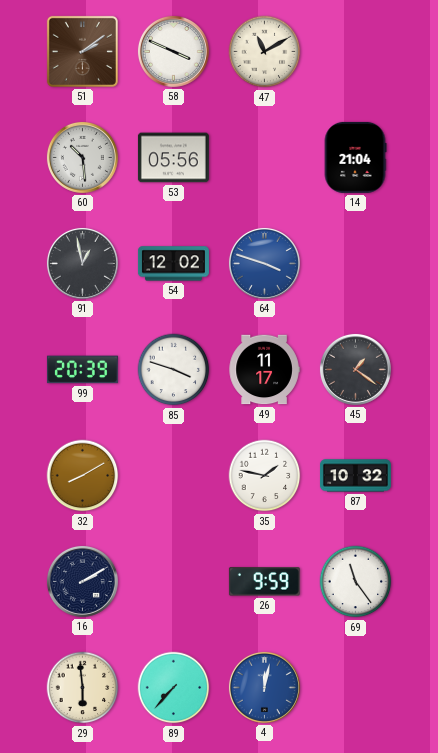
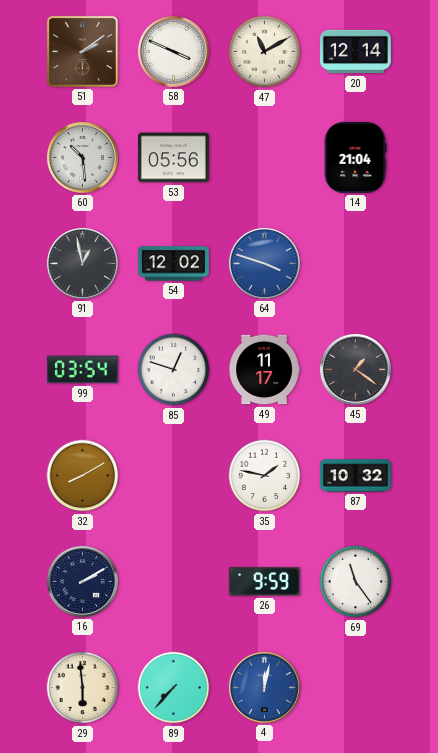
20: none -> 12:14
99: 20:39 -> 03:54
85: 3:48 -> 12:48
